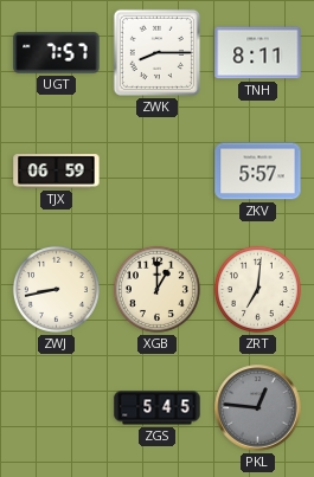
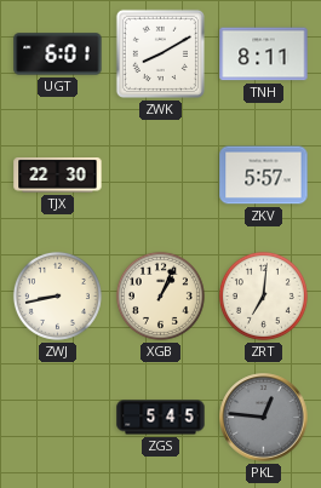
UGT: 7:57 -> 6:01
ZWK: 8:15 -> 8:10
TJX: 06:59 -> 22:30
XGB: 1:00 -> 1:04
